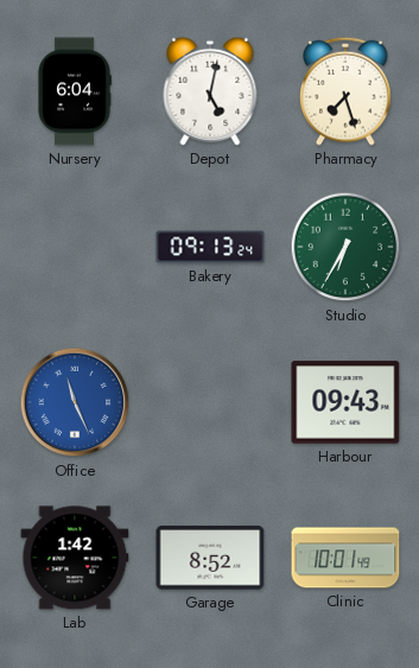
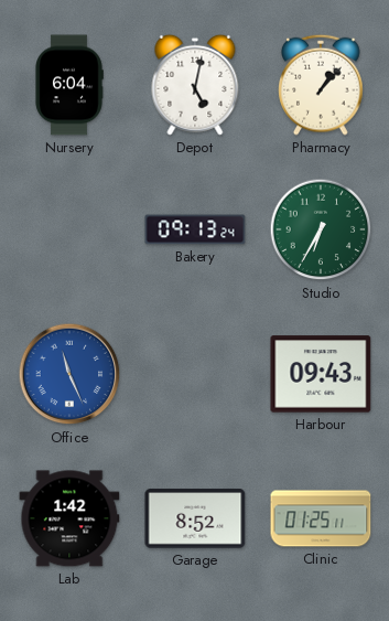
Pharmacy: 7:27 -> 1:07
Clinic: 10:01 -> 01:25
